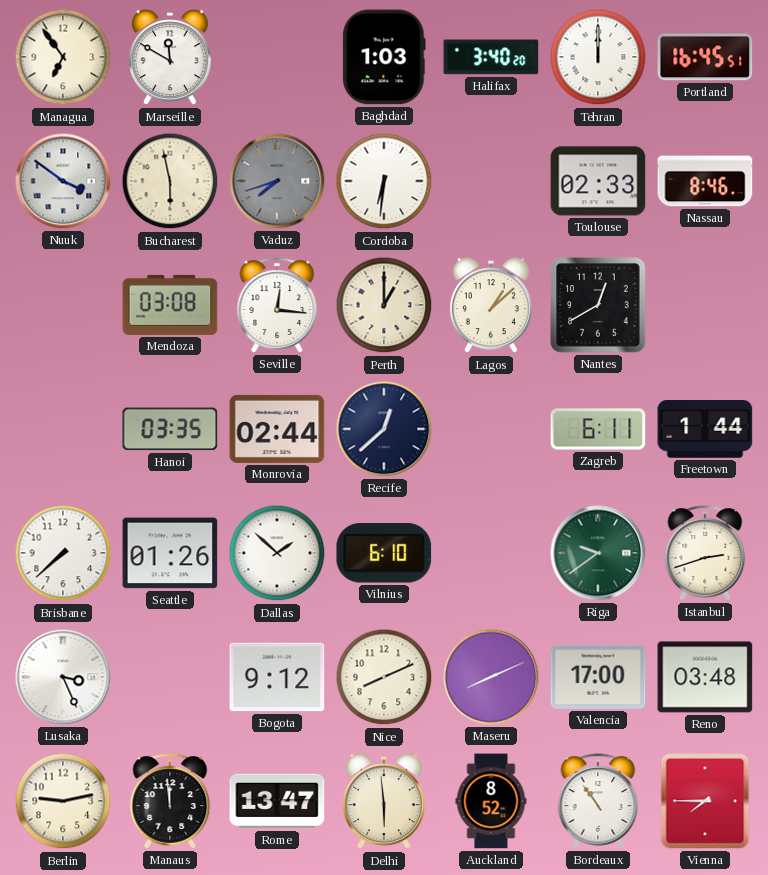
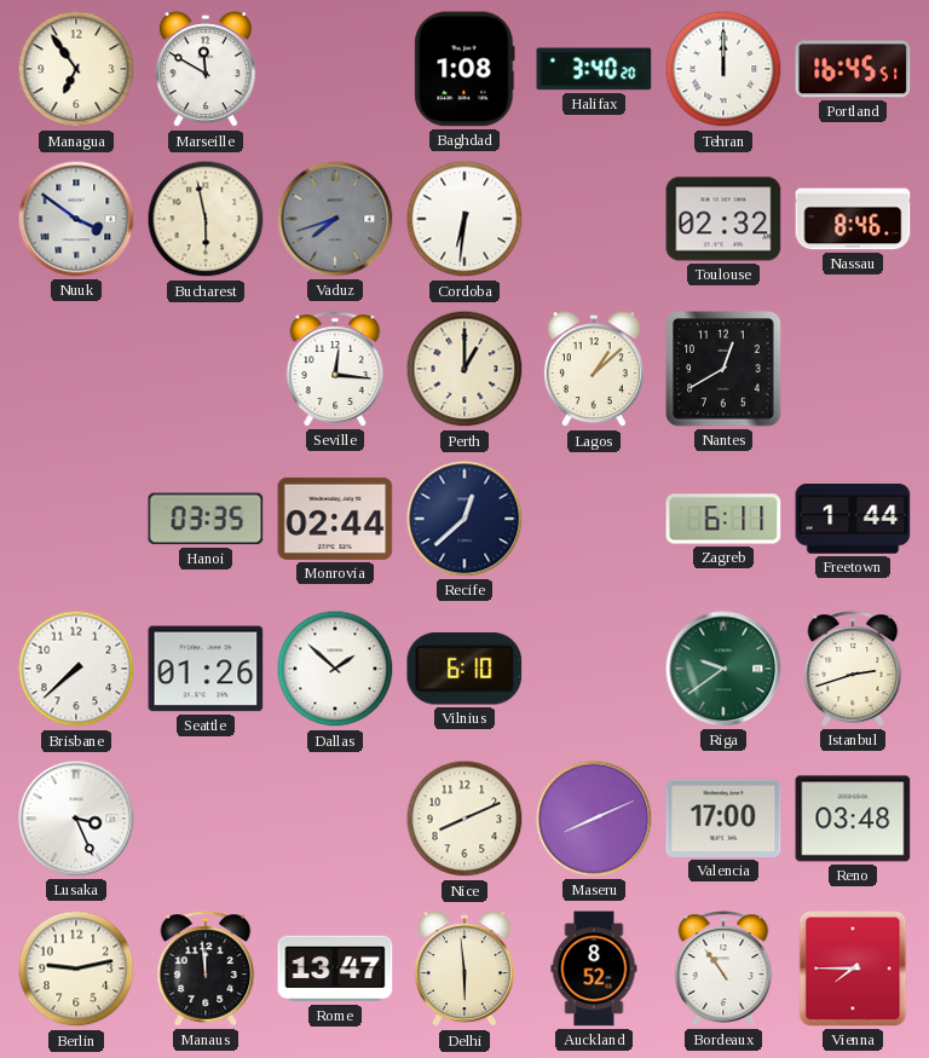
Baghdad: 1:03 -> 1:08
Toulouse: 02:33 -> 02:32
Mendoza: 03:08 -> none
Bogota: 9:12 -> none
